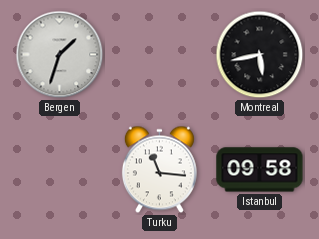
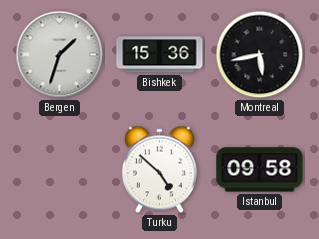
Bishkek: none -> 15:36
Turku: 11:16 -> 4:52
